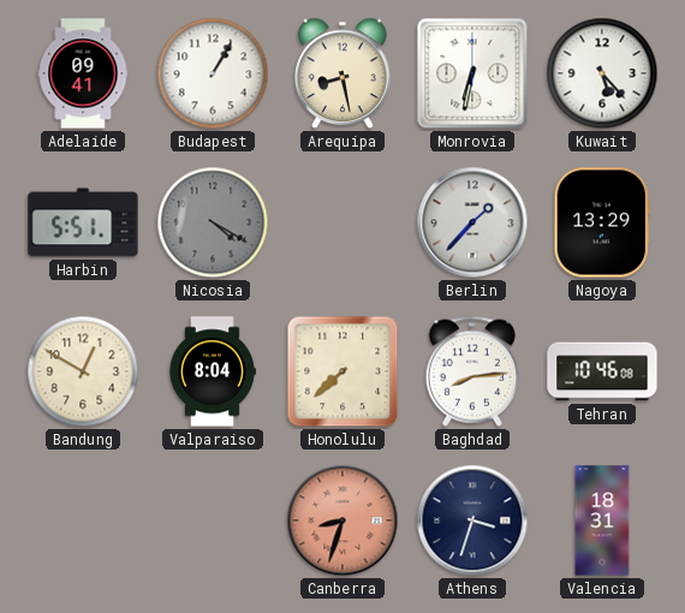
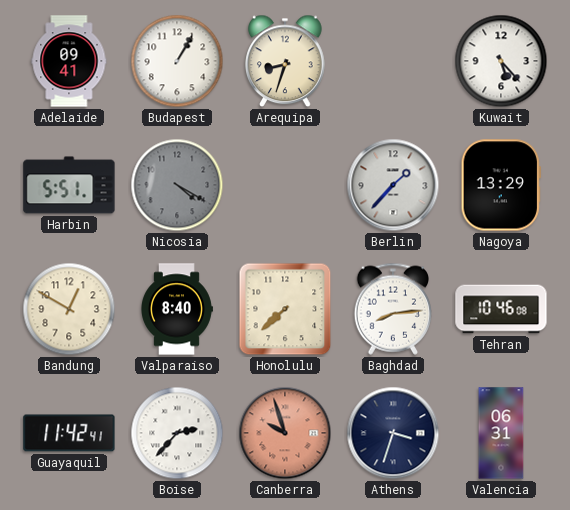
Arequipa: 8:28 -> 8:33
Monrovia: 6:32 -> none
Valparaiso: 8:04 -> 8:40
Guayaquil: none -> 11:42
Boise: none -> 2:37
Canberra: 8:33 -> 9:57
Valencia: 18:31 -> 06:31
